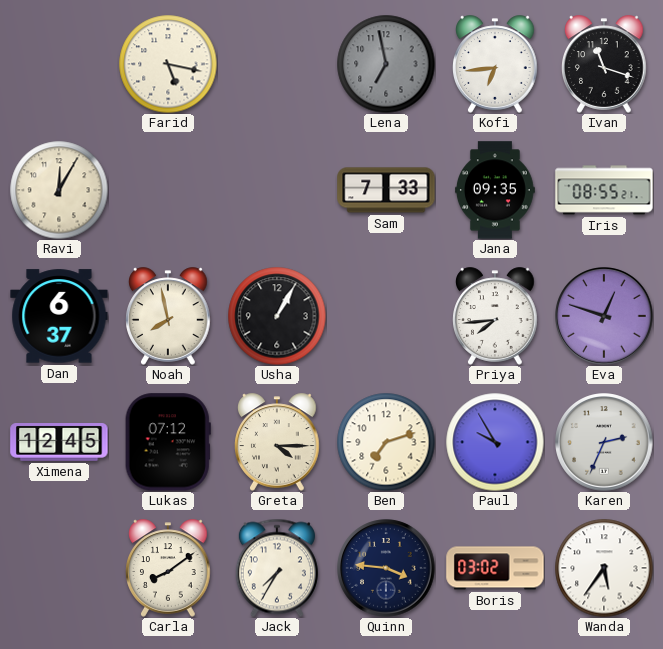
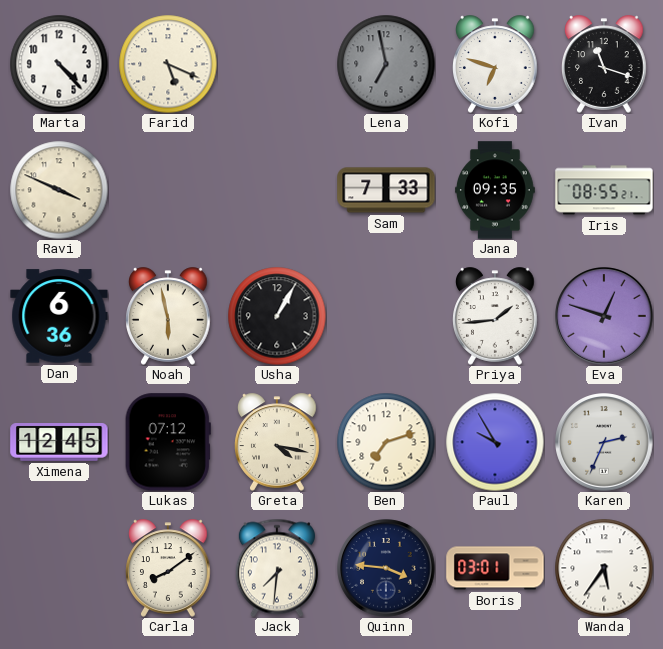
Marta: none -> 4:23
Farid: 5:17 -> 5:19
Kofi: 6:44 -> 6:48
Ravi: 12:05 -> 3:49
Dan: 6:37 -> 6:36
Noah: 7:58 -> 5:58
Priya: 7:44 -> 1:44
Greta: 4:15 -> 4:17
Jack: 7:35 -> 7:31
Boris: 03:02 -> 03:01
